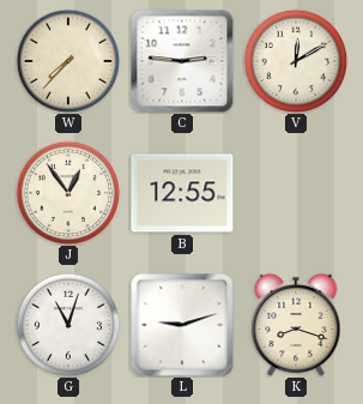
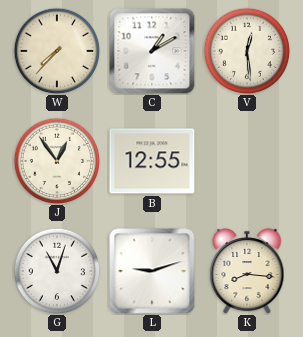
C: 2:46 -> 1:10
V: 12:10 -> 12:29
K: 8:18 -> 8:16
